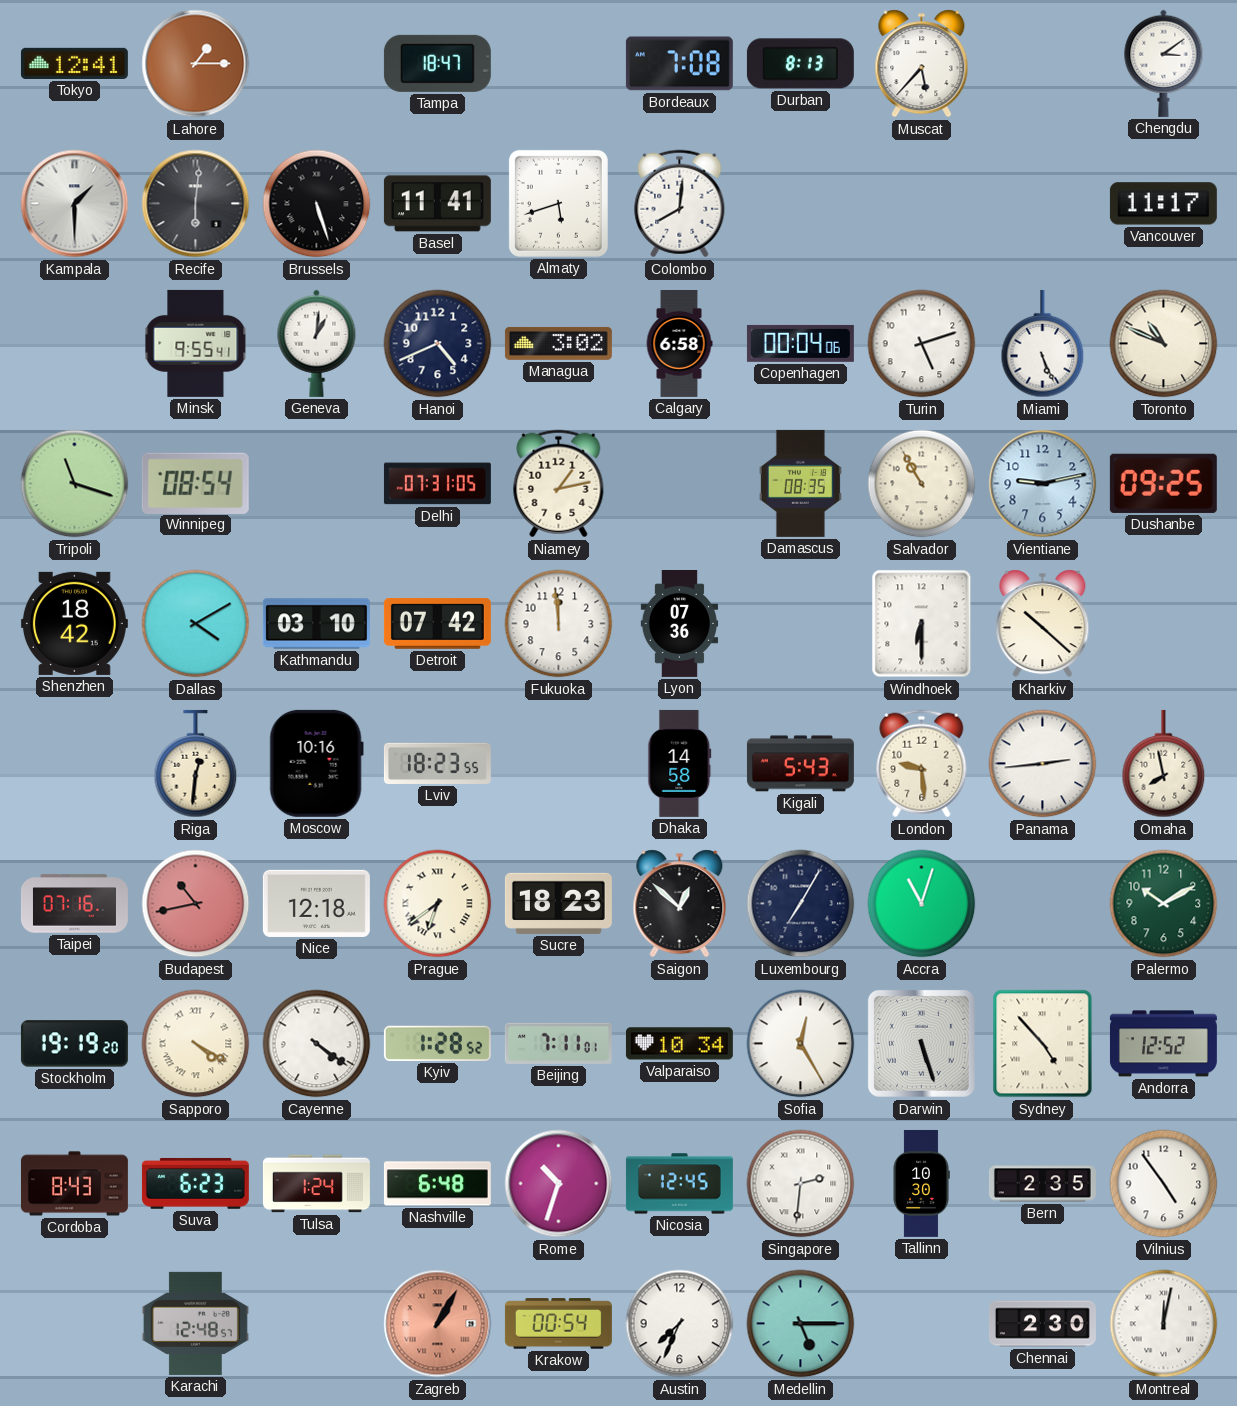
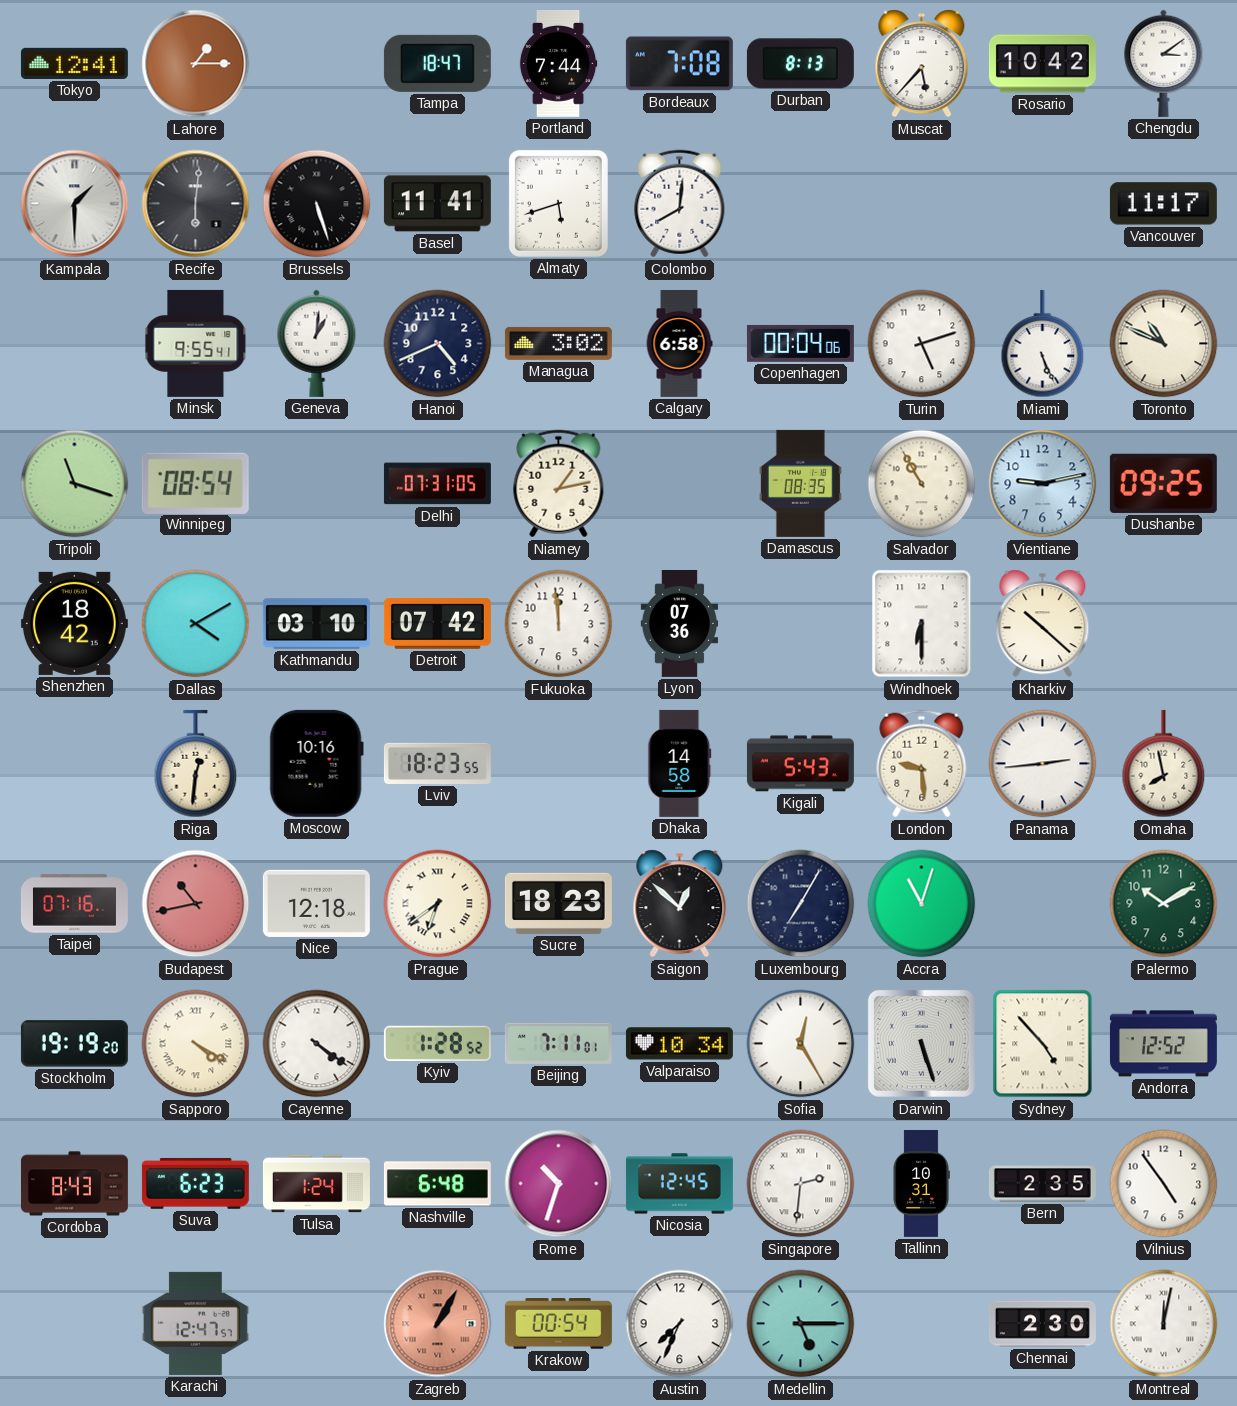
Portland: none -> 7:44
Rosario: none -> 10:42
Tallinn: 10:30 -> 10:31
Karachi: 12:48 -> 12:47
